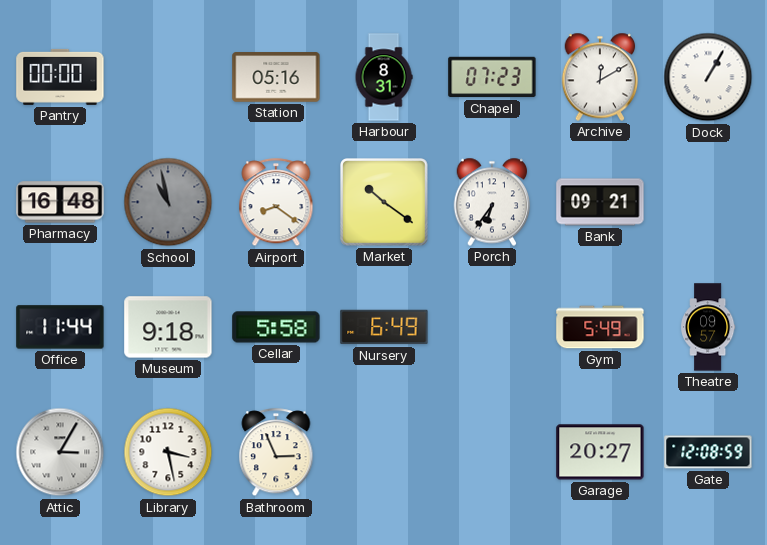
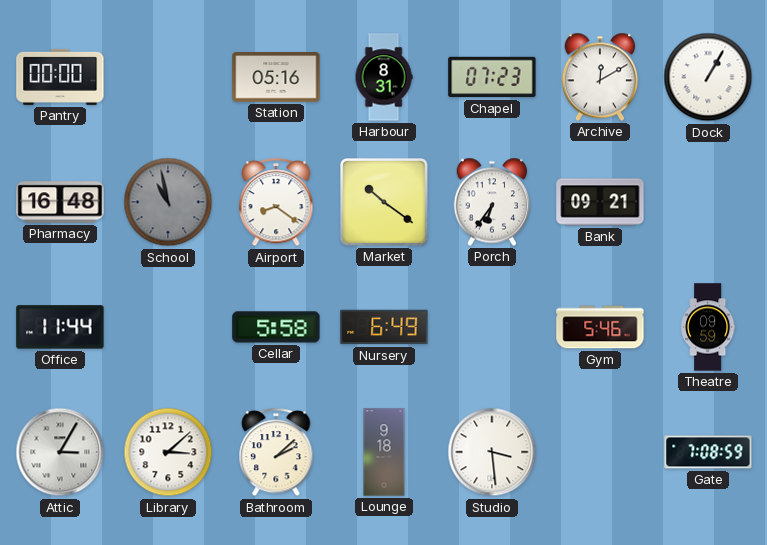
Museum: 9:18 -> none
Gym: 5:49 -> 5:46
Theatre: 09:57 -> 09:59
Library: 3:28 -> 3:08
Bathroom: 2:56 -> 2:08
Lounge: none -> 9:18
Studio: none -> 3:29
Garage: 20:27 -> none
Gate: 12:08 -> 7:08
